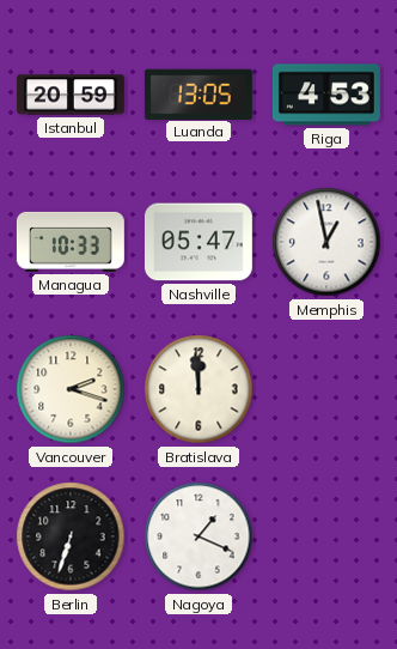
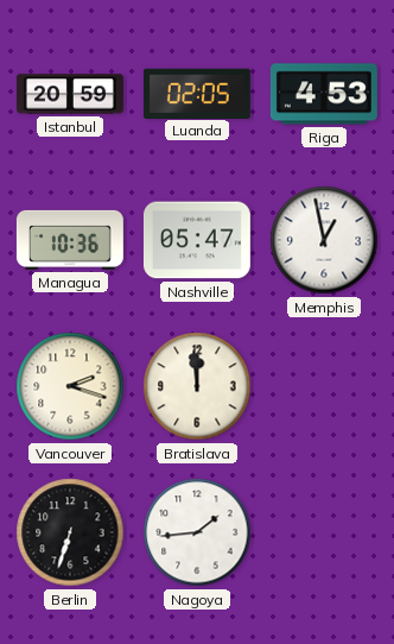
Luanda: 13:05 -> 02:05
Managua: 10:33 -> 10:36
Nagoya: 1:19 -> 1:44
